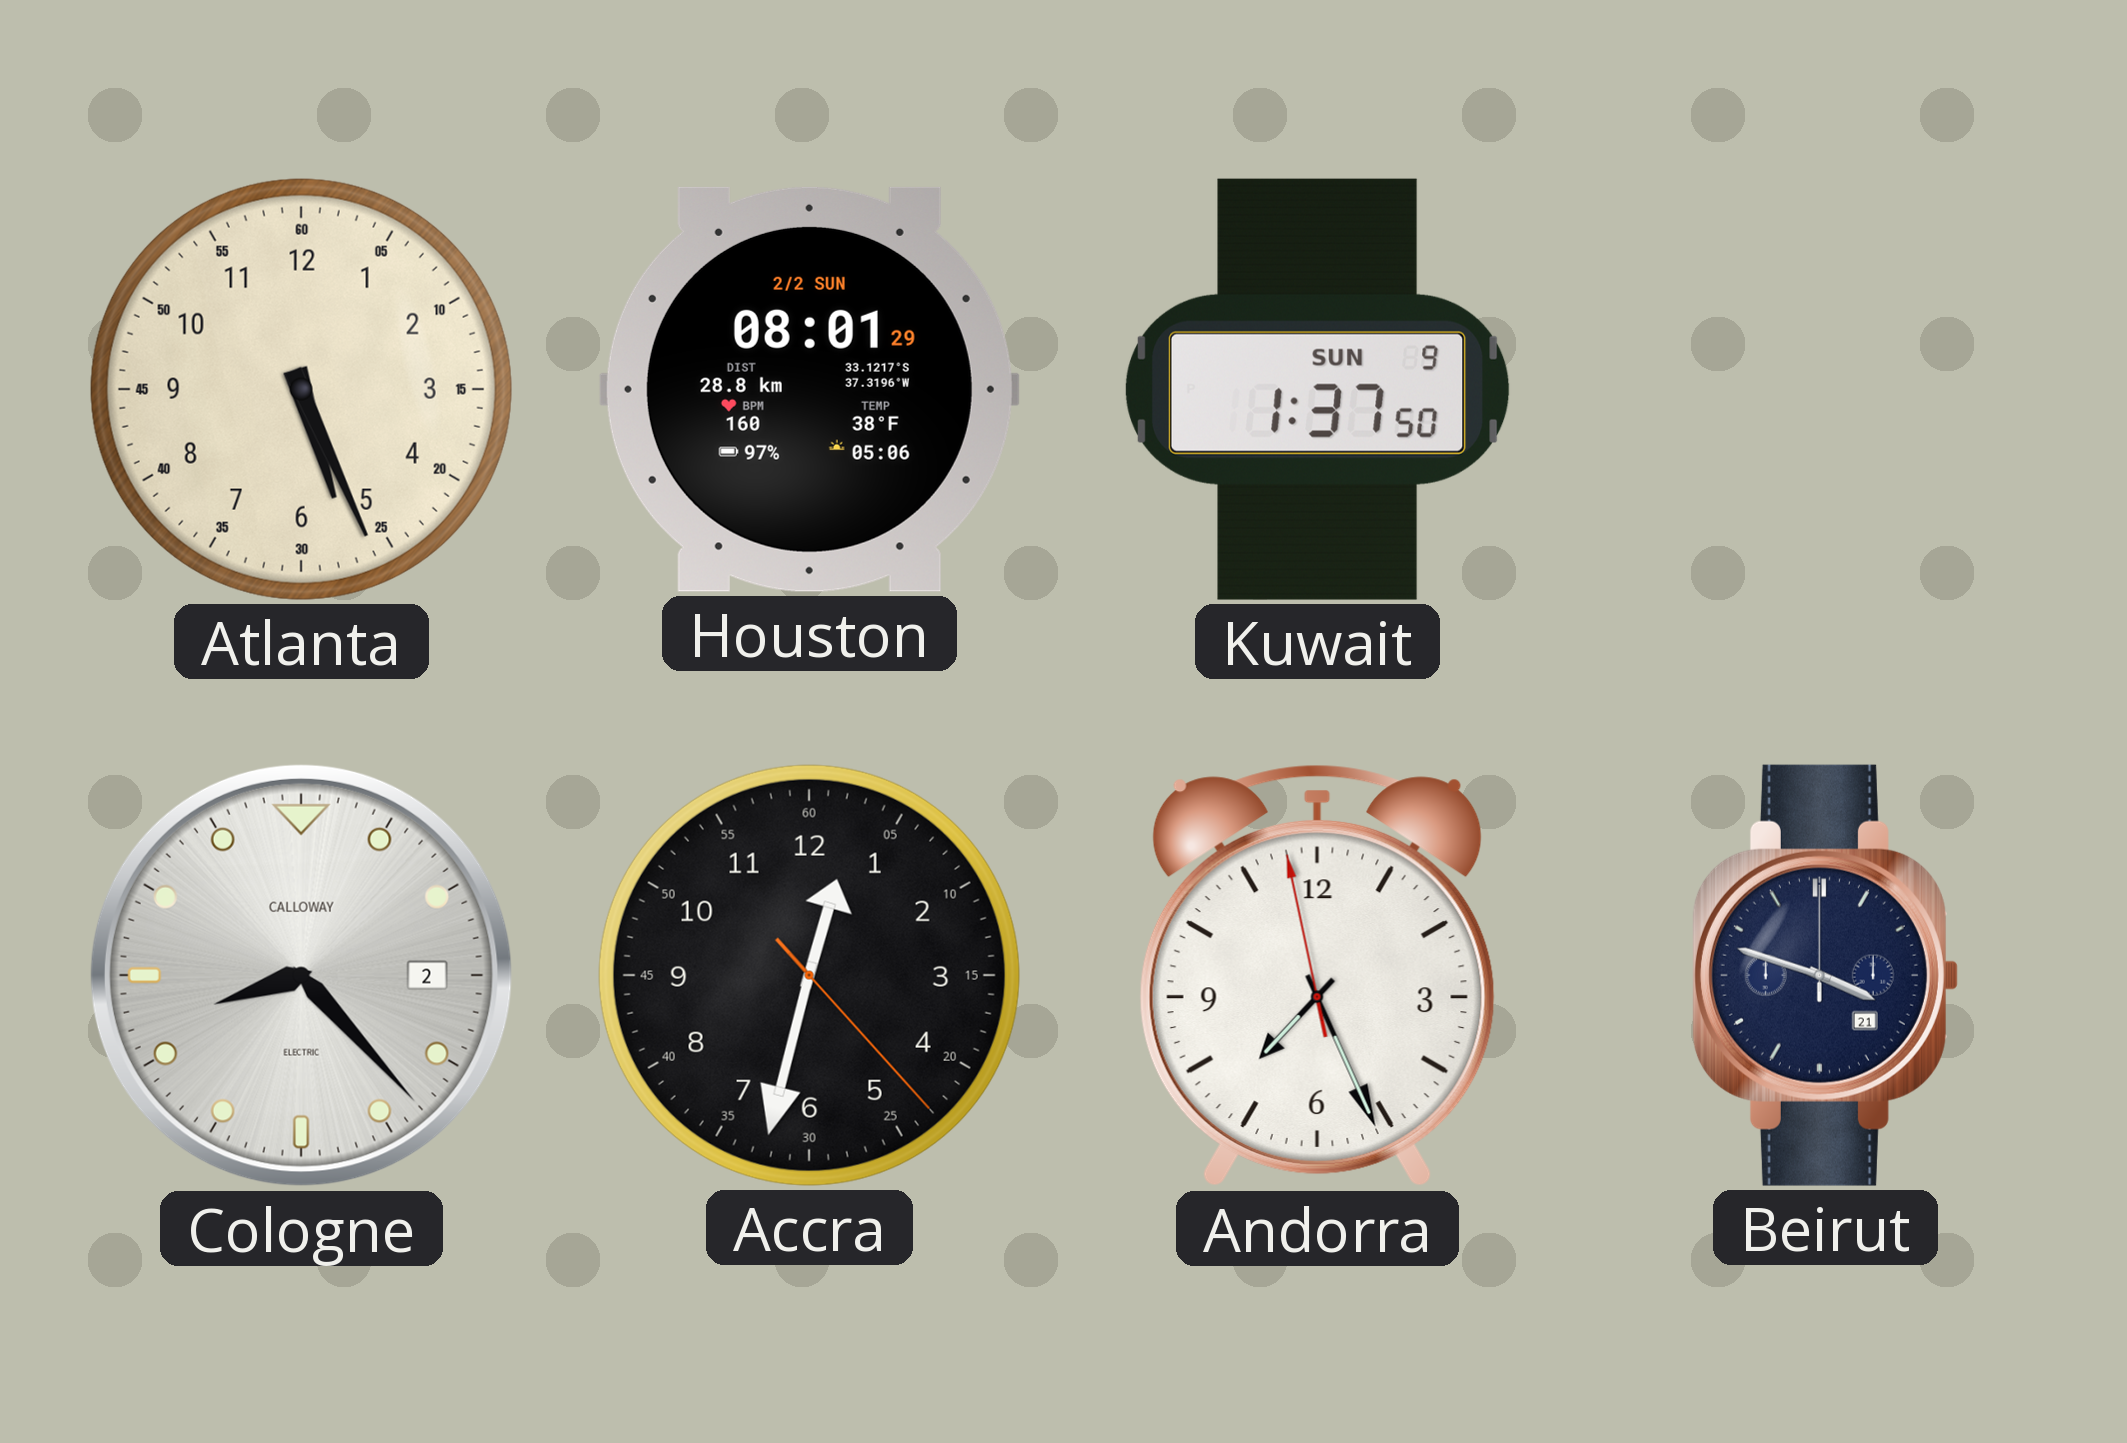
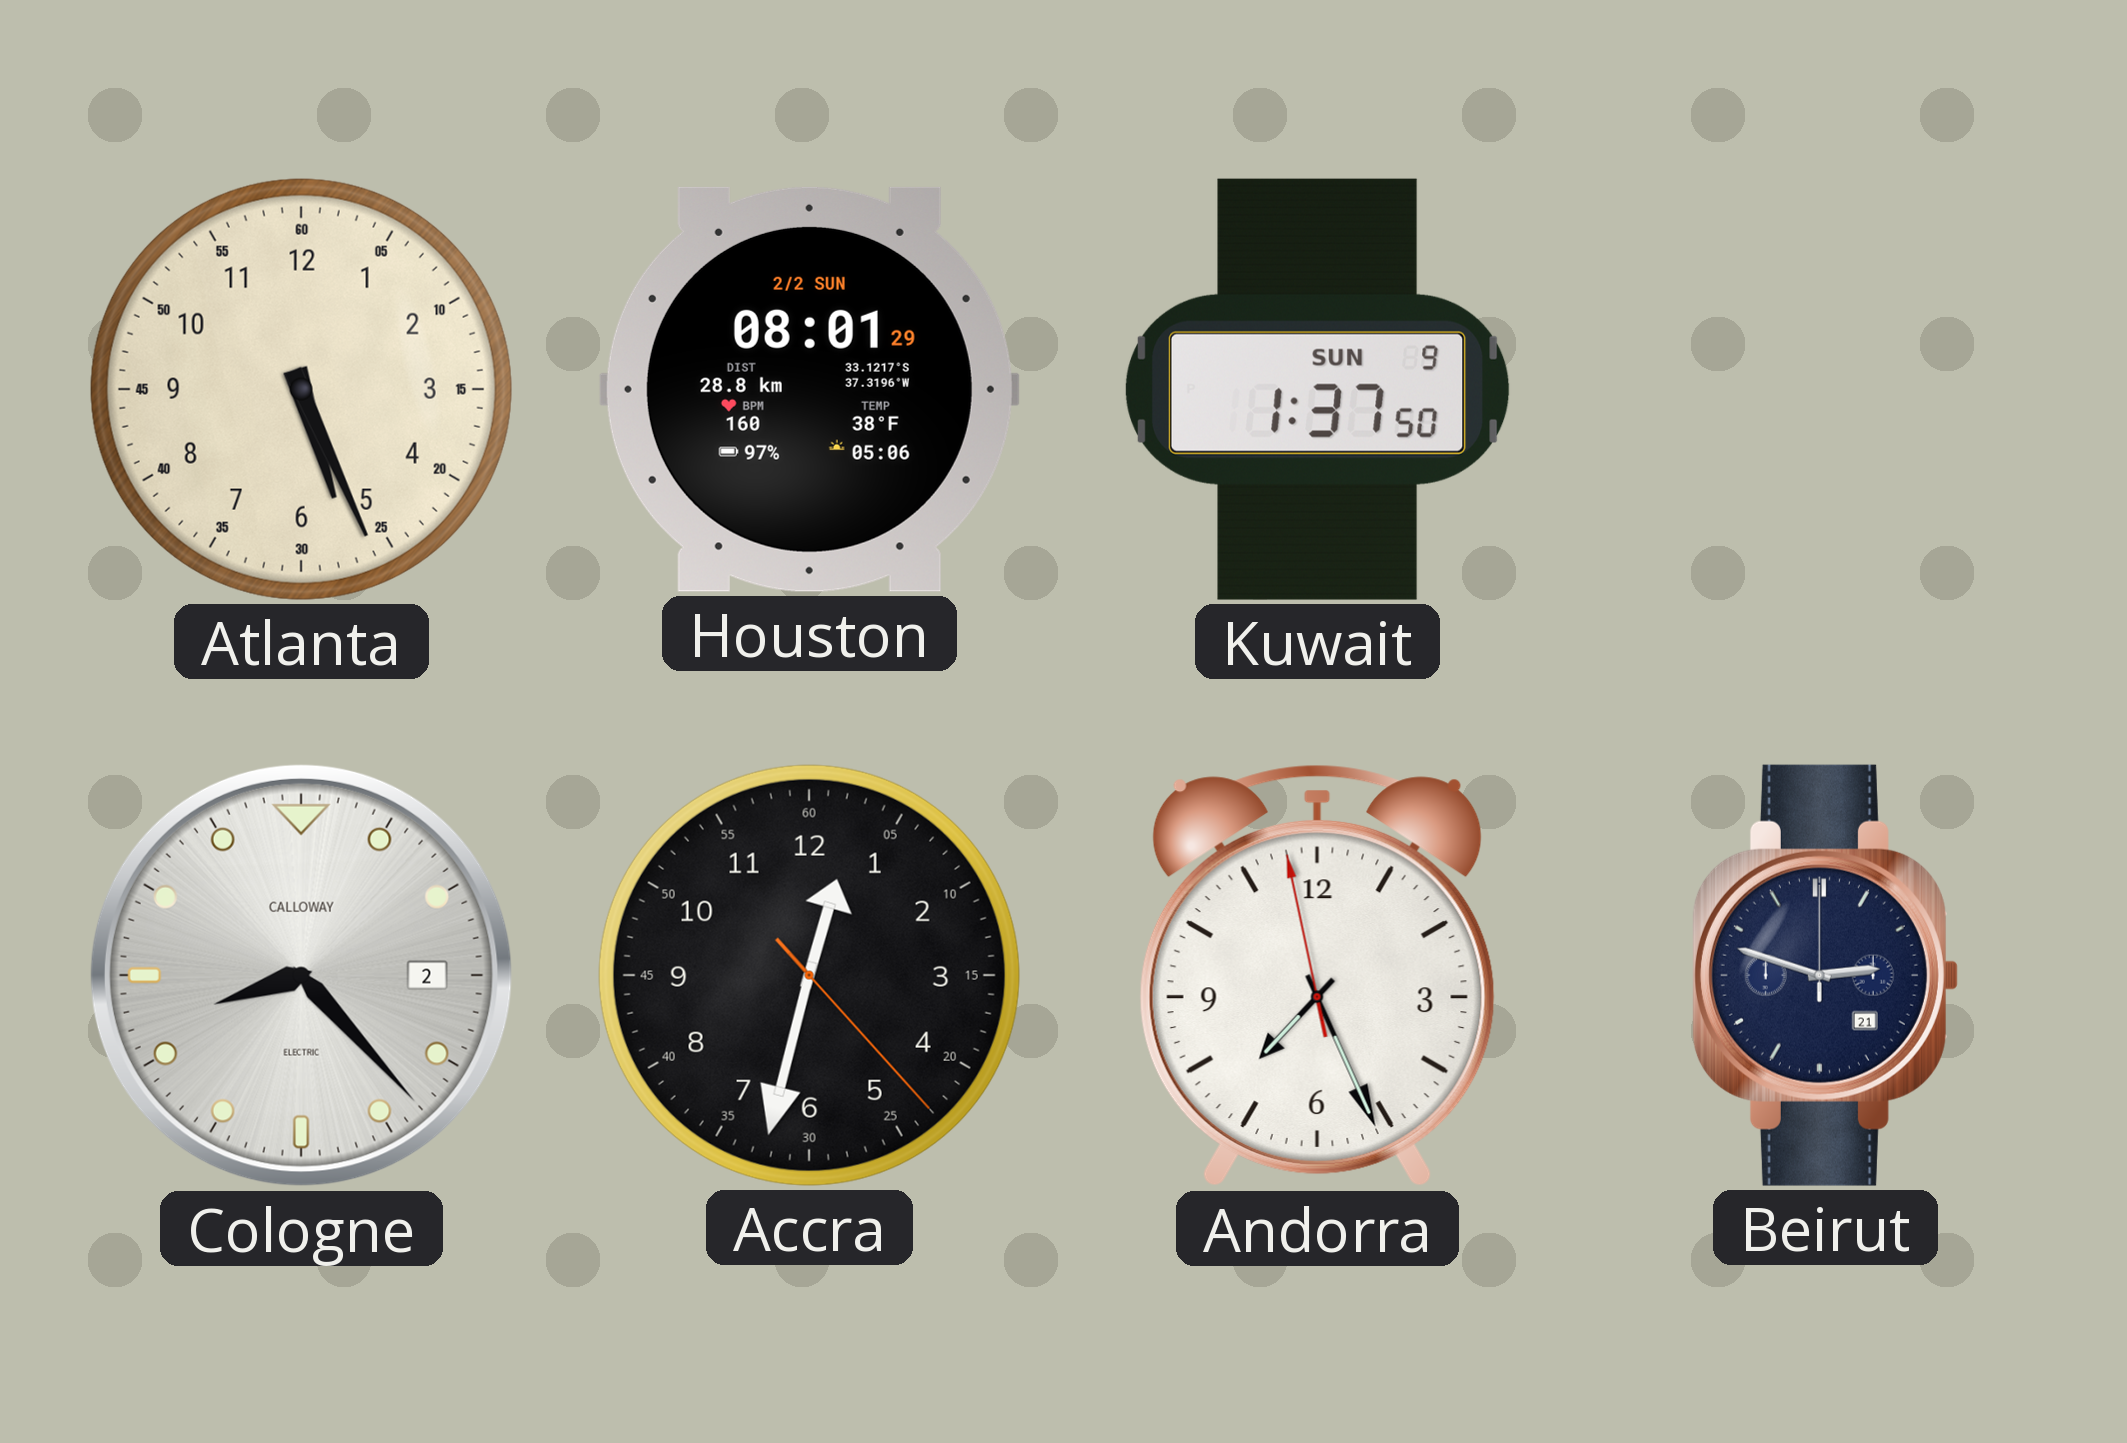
Beirut: 3:48 -> 2:48
